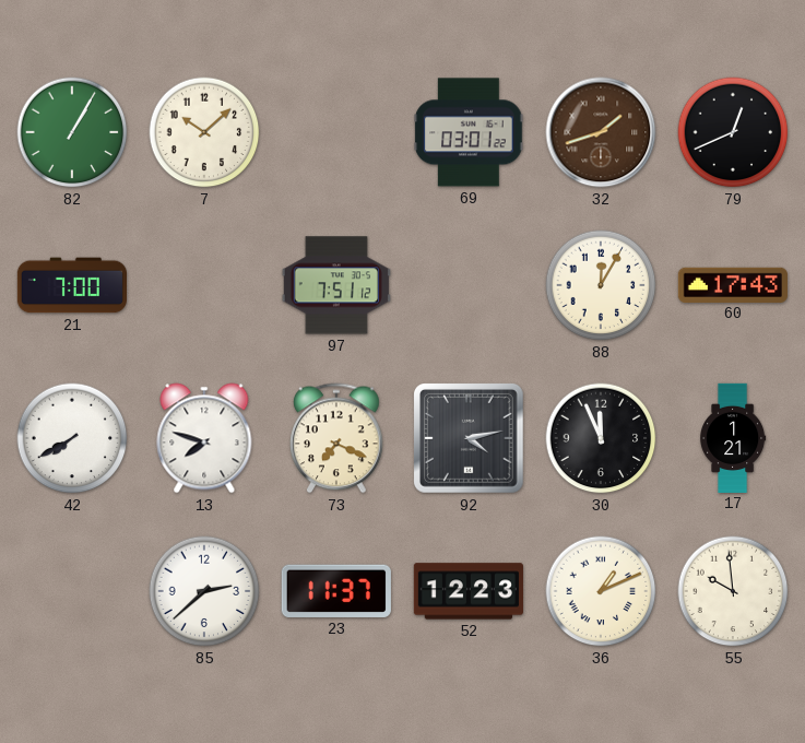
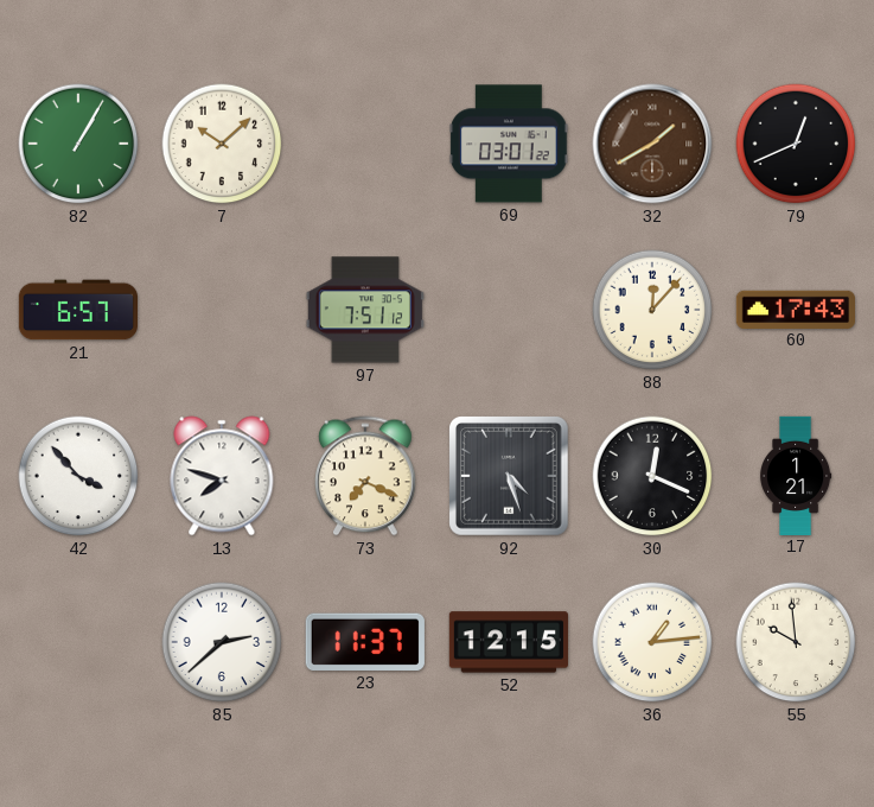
32: 1:42 -> 1:40
21: 7:00 -> 6:57
88: 12:05 -> 12:07
42: 7:40 -> 3:53
92: 4:13 -> 4:27
30: 11:56 -> 12:19
52: 12:23 -> 12:15
36: 1:11 -> 1:14
